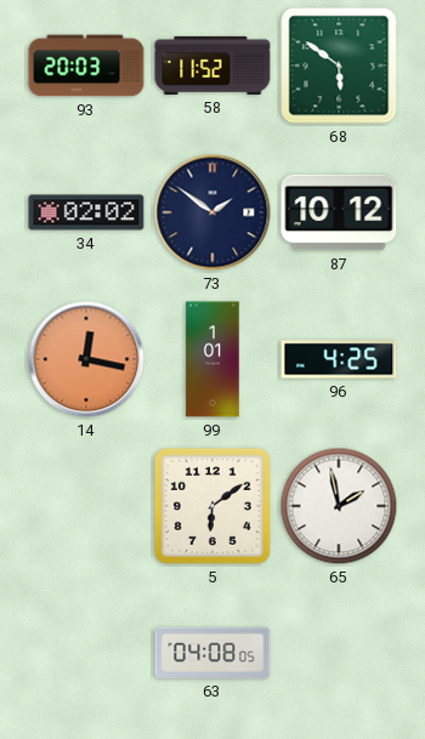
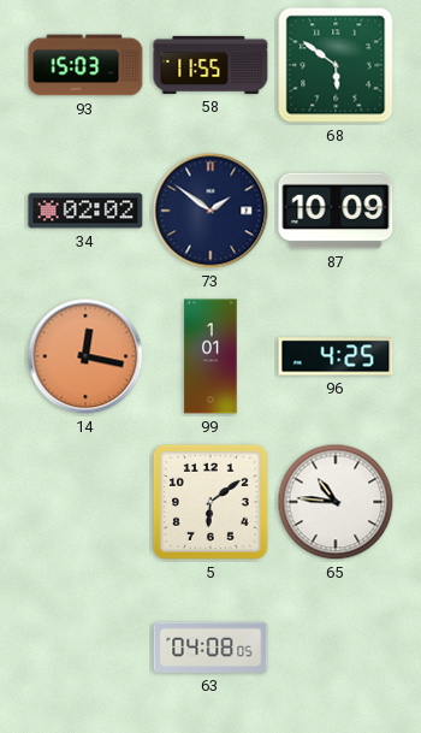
93: 20:03 -> 15:03
58: 11:52 -> 11:55
87: 10:12 -> 10:09
65: 1:58 -> 10:46
